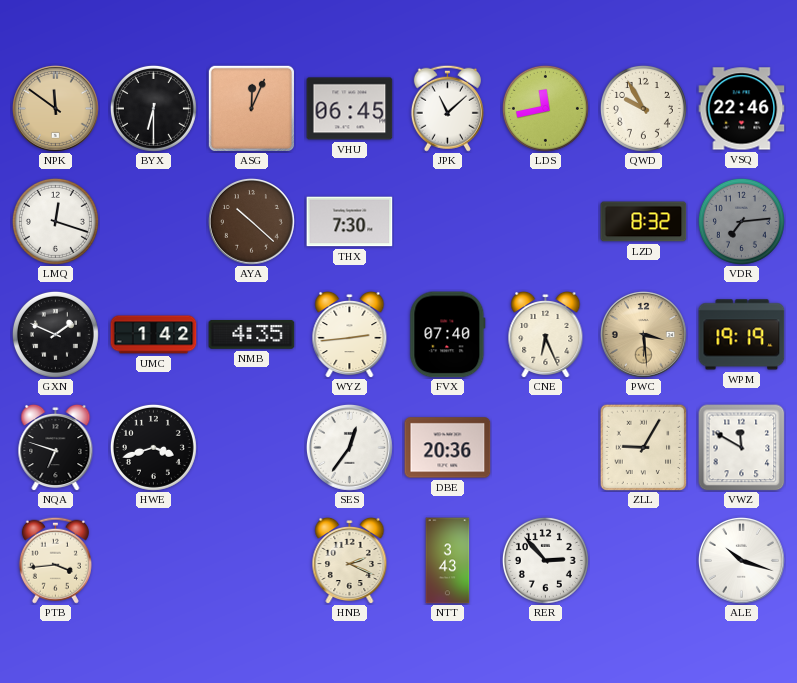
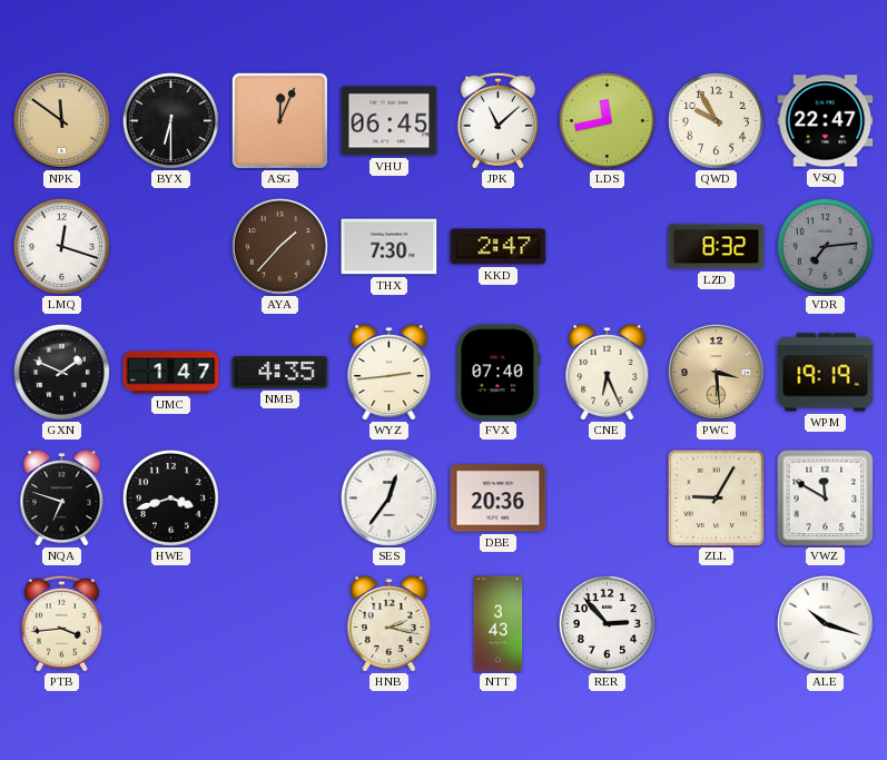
VSQ: 22:46 -> 22:47
AYA: 10:22 -> 1:37
KKD: none -> 2:47
UMC: 1:42 -> 1:47
HNB: 2:19 -> 2:17
